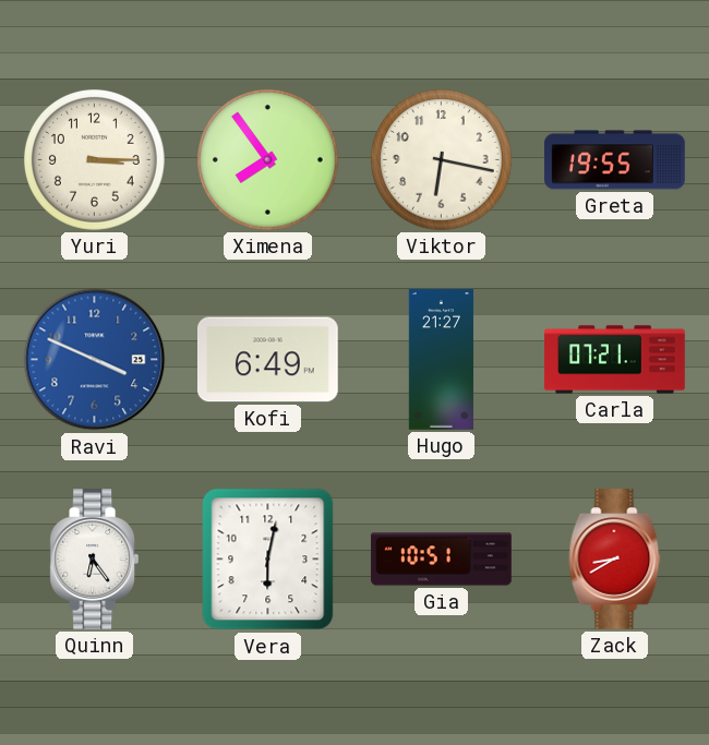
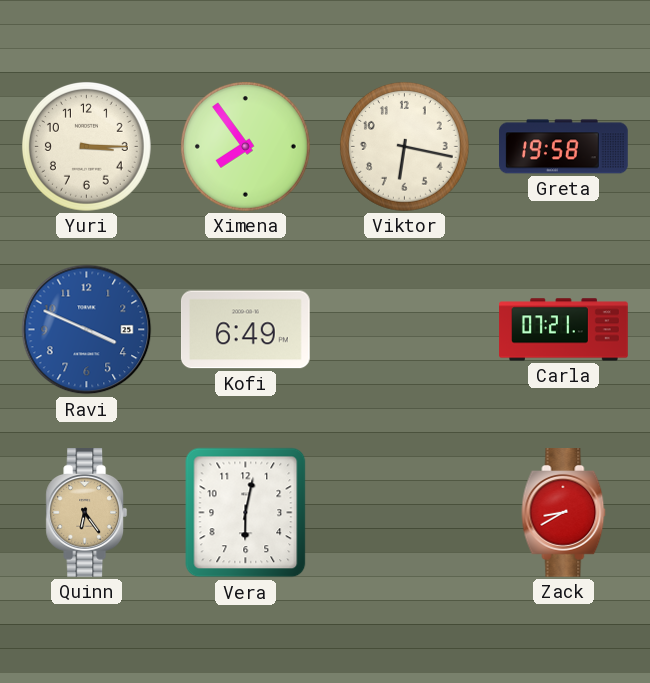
Greta: 19:55 -> 19:58
Hugo: 21:27 -> none
Quinn dial: white -> champagne
Gia: 10:51 -> none
